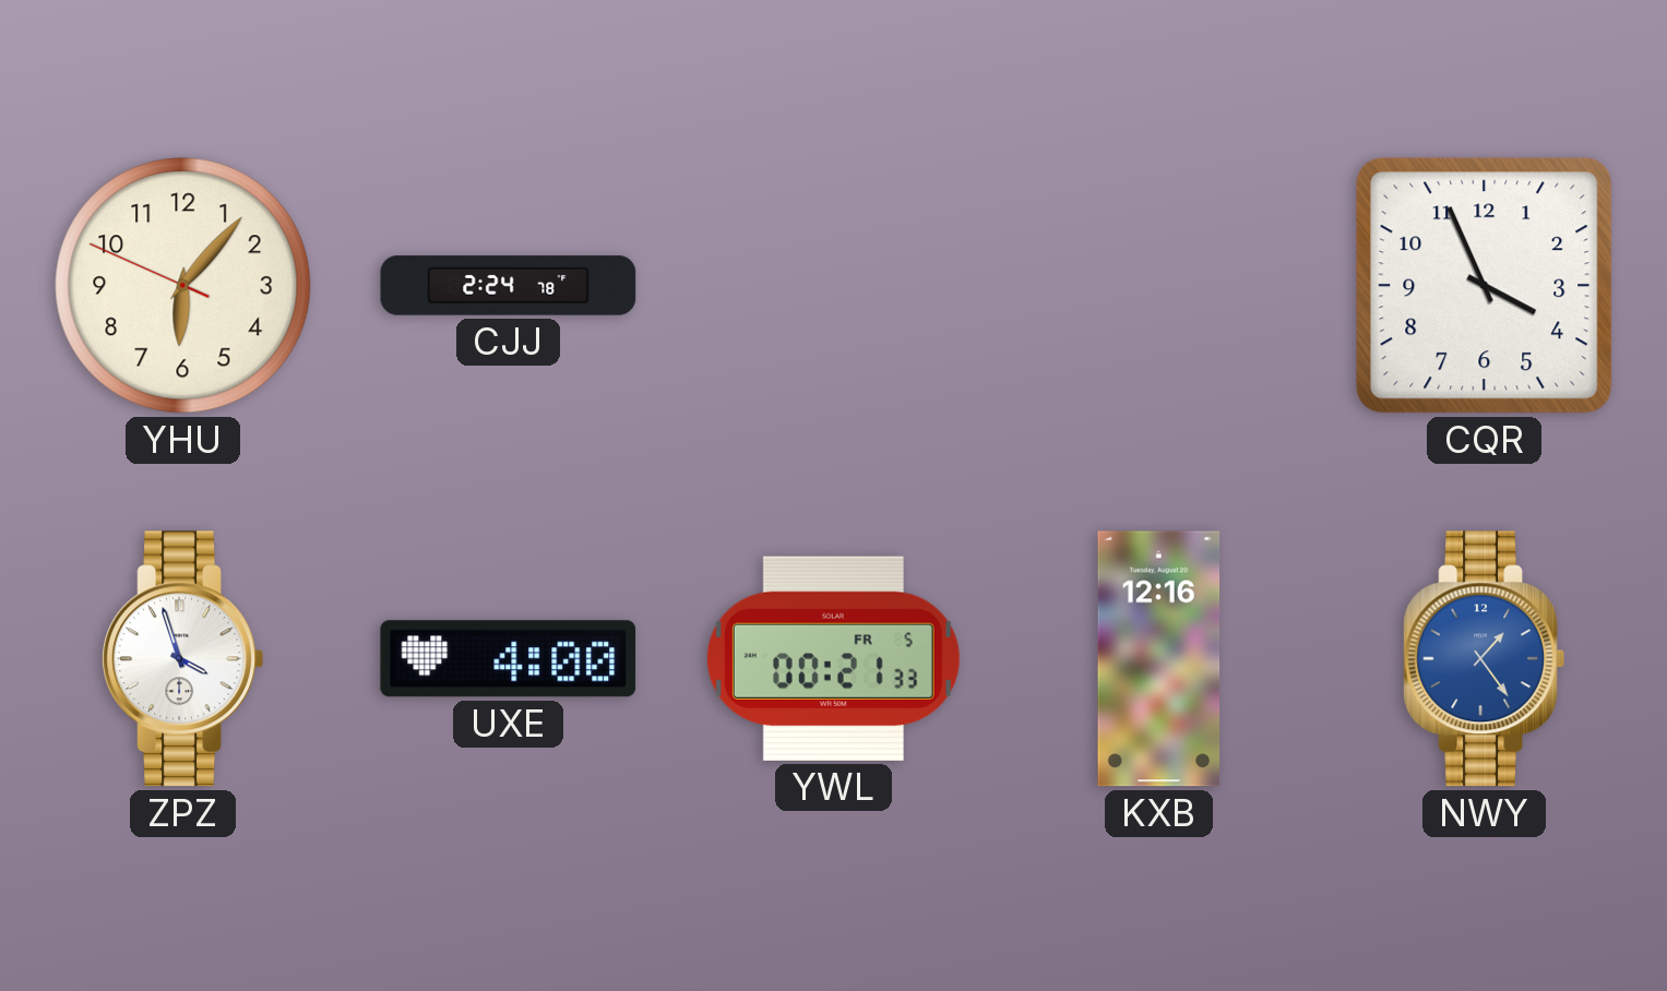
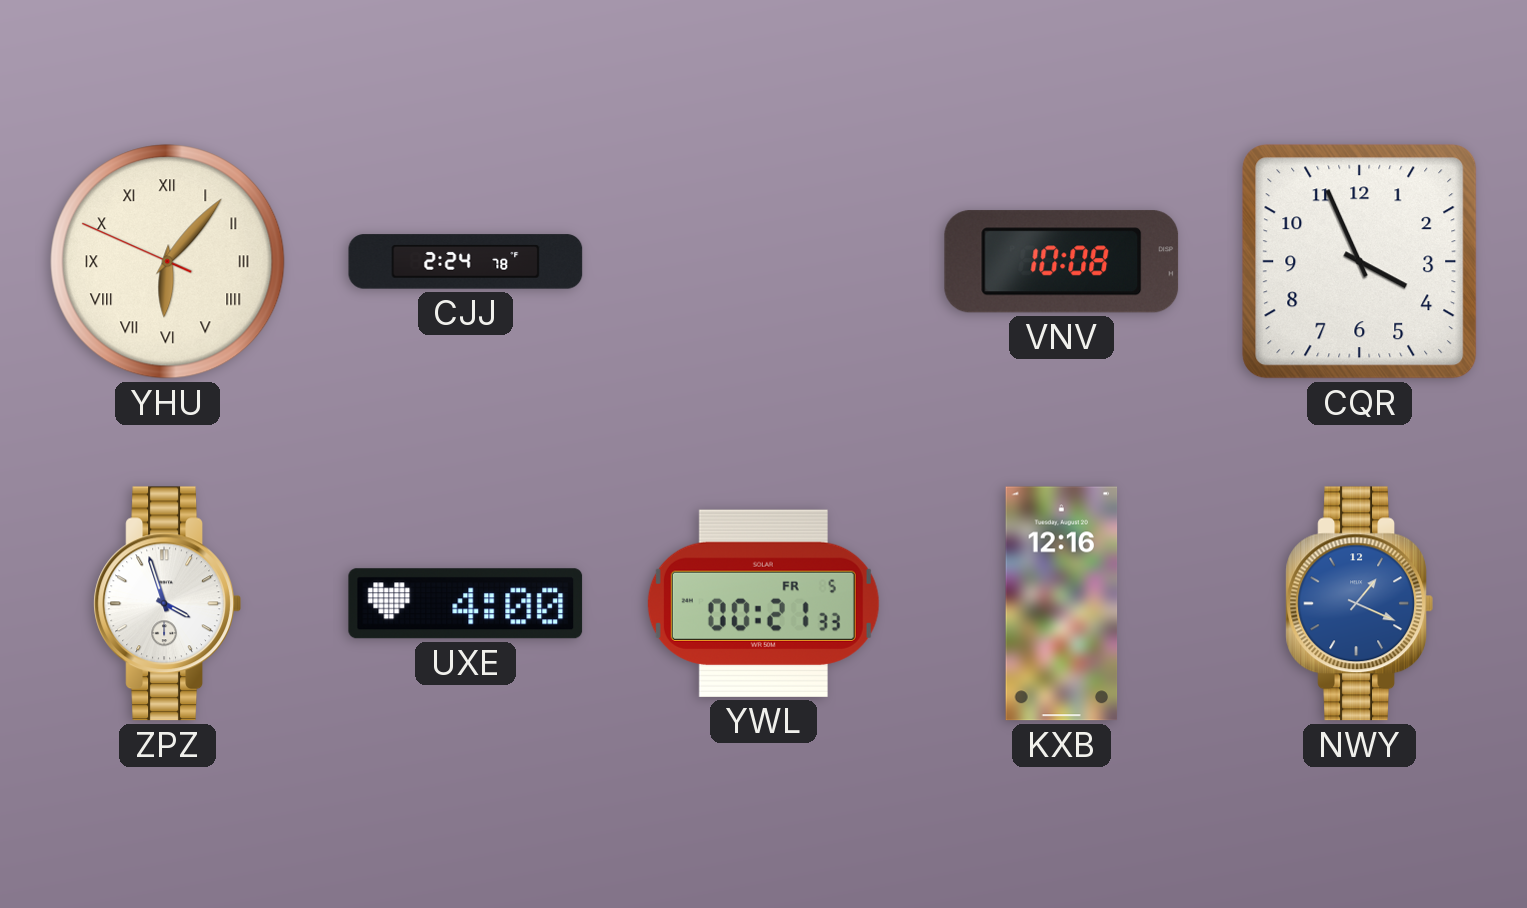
YHU numerals: Arabic -> Roman
VNV: none -> 10:08
NWY: 1:24 -> 1:19
